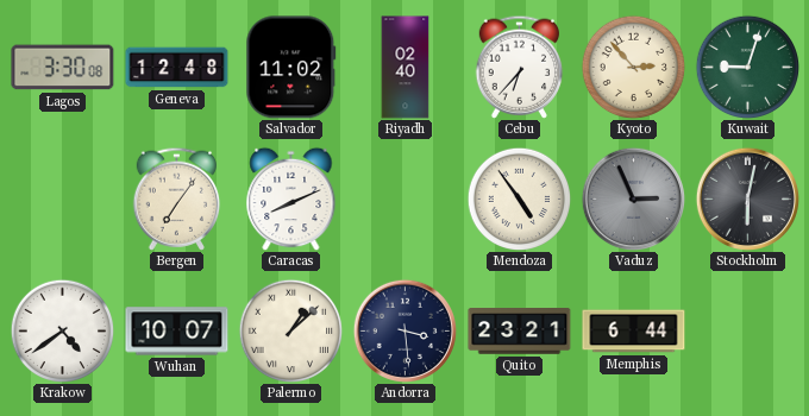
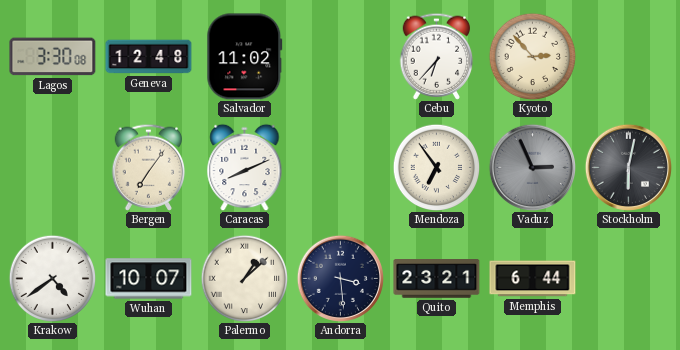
Riyadh: 02:40 -> none
Kuwait: 9:03 -> none
Mendoza: 4:54 -> 6:54
